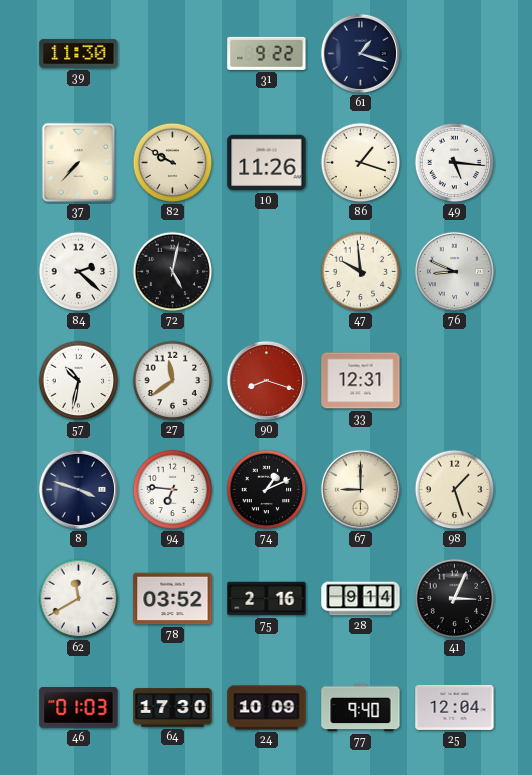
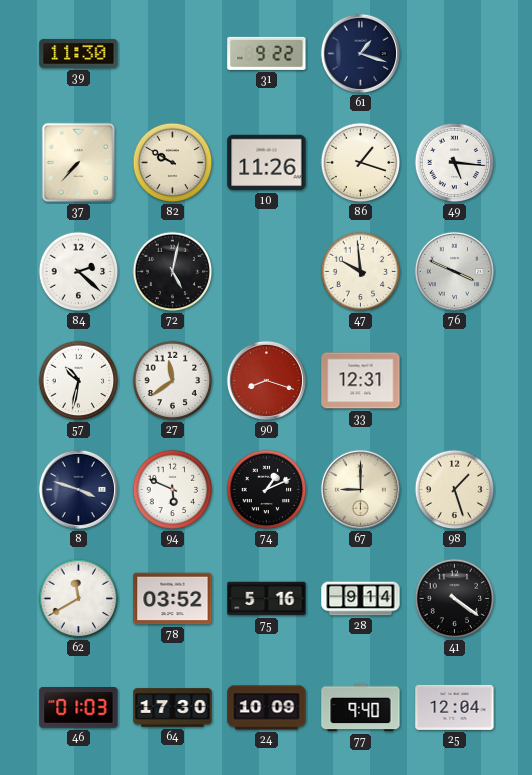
76: 8:49 -> 3:49
94: 6:46 -> 5:49
75: 2:16 -> 5:16
41: 3:04 -> 4:21
